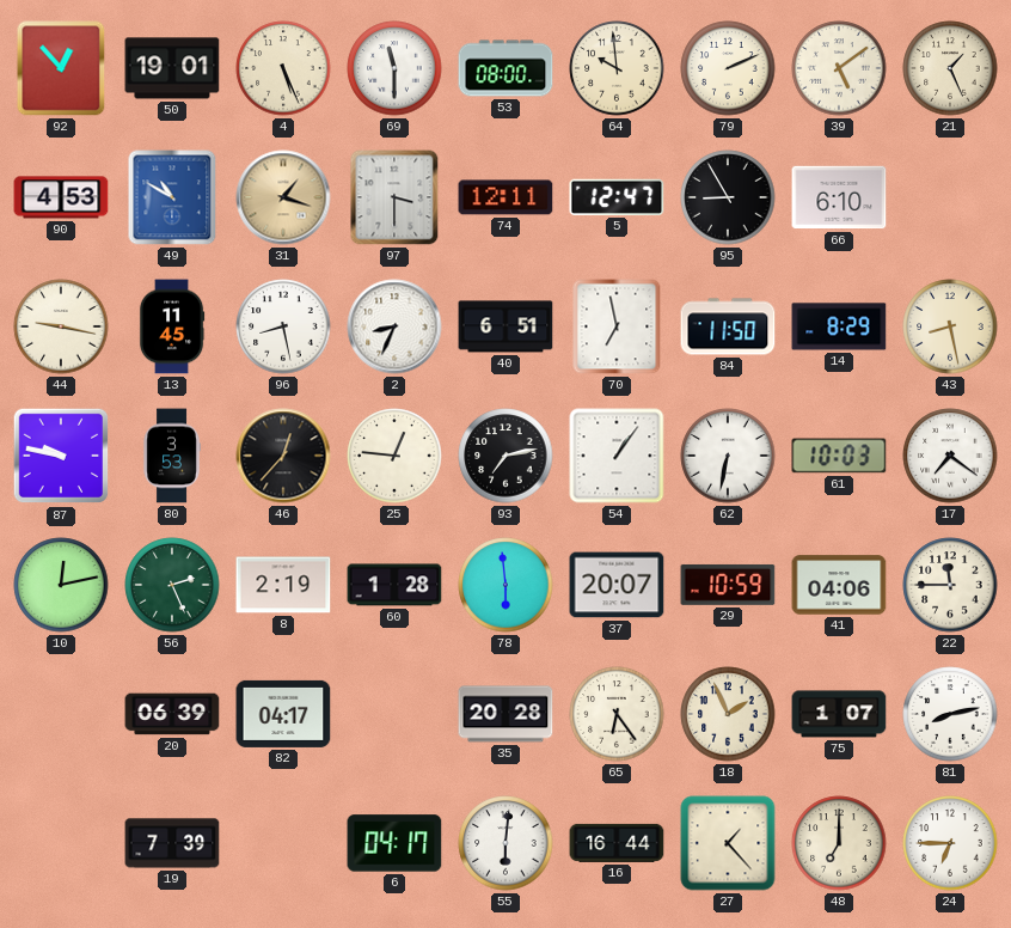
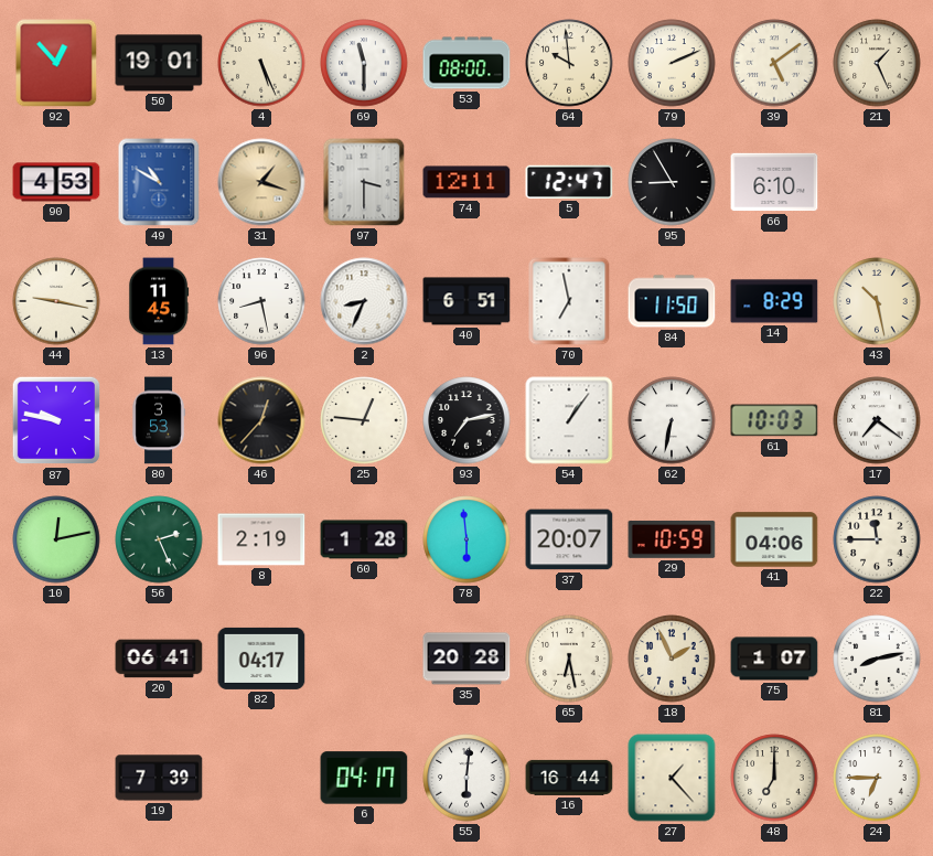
43: 8:28 -> 10:28
20: 06:39 -> 06:41
65: 6:24 -> 6:28
